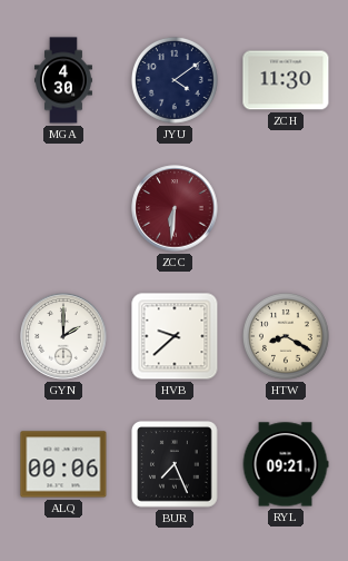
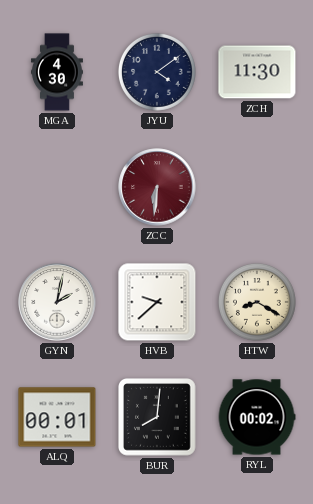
GYN: 2:00 -> 2:02
ALQ: 00:06 -> 00:01
BUR: 7:26 -> 8:01
RYL: 09:21 -> 00:02
